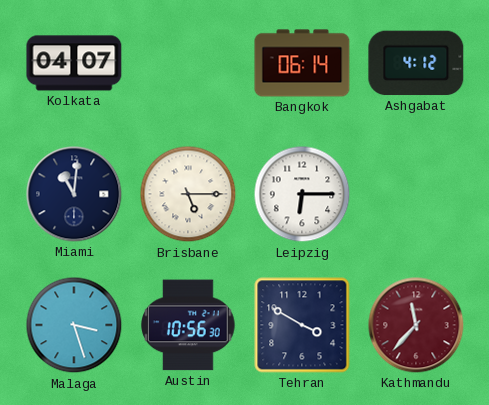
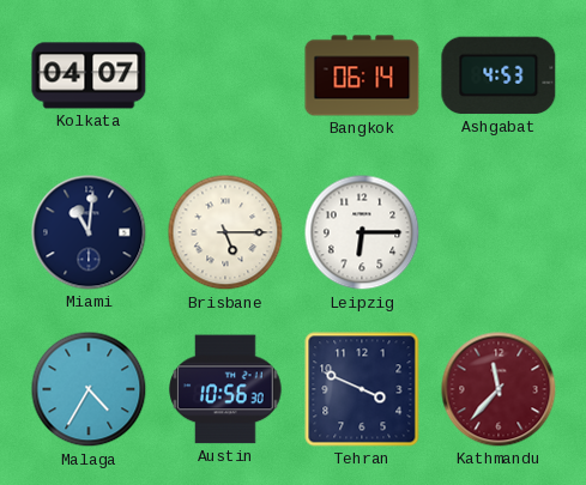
Ashgabat: 4:12 -> 4:53
Malaga: 3:27 -> 4:35
Tehran: 3:50 -> 3:49
